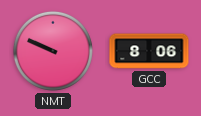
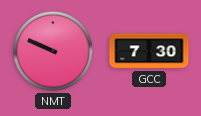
GCC: 8:06 -> 7:30
